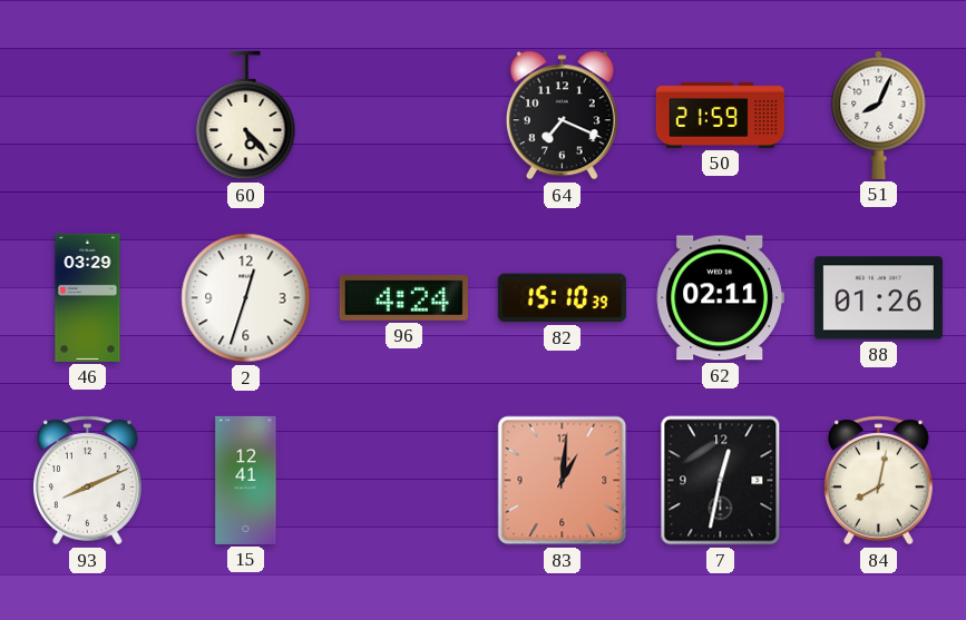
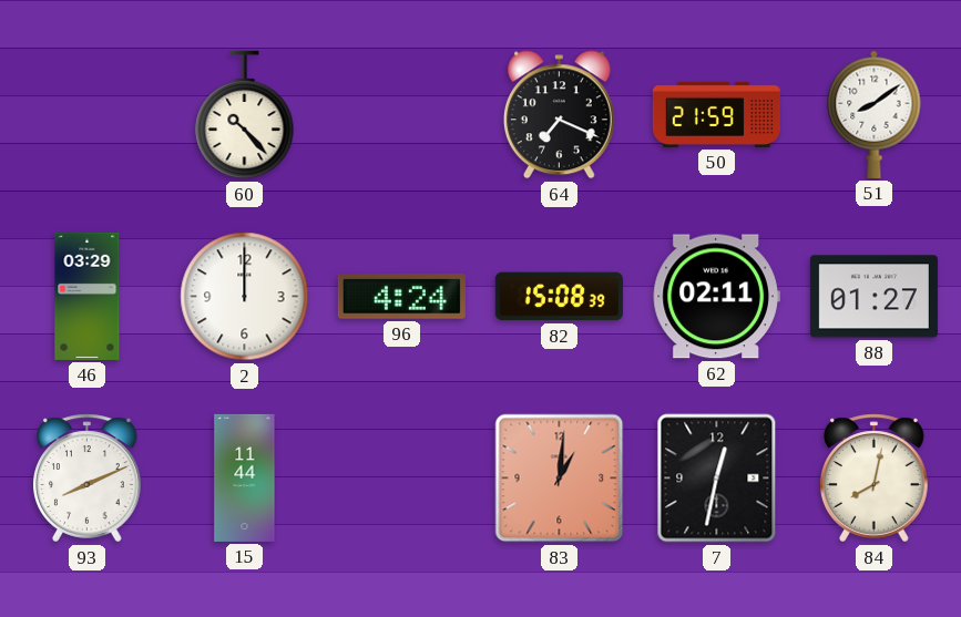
60: 5:23 -> 10:23
51: 8:04 -> 8:09
2: 12:33 -> 12:00
82: 15:10 -> 15:08
88: 01:26 -> 01:27
15: 12:41 -> 11:44
